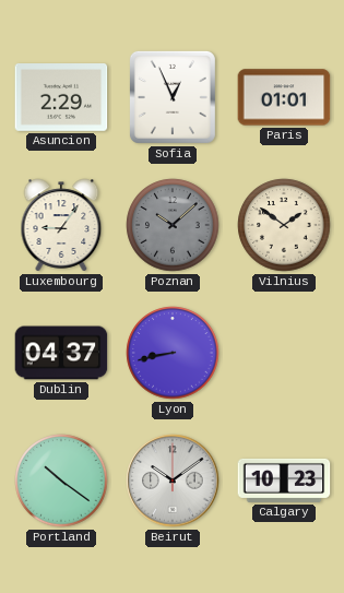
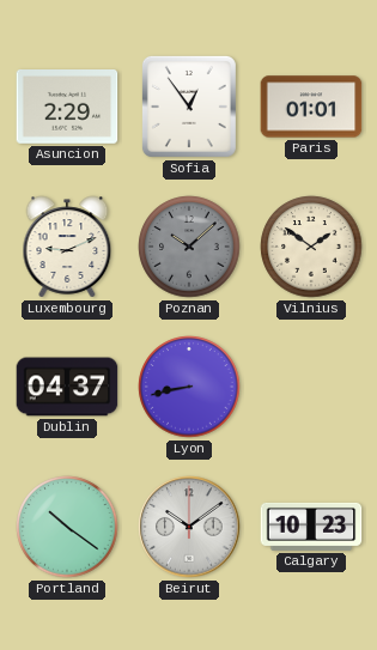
Sofia: 12:56 -> 12:54
Luxembourg: 9:06 -> 9:11
